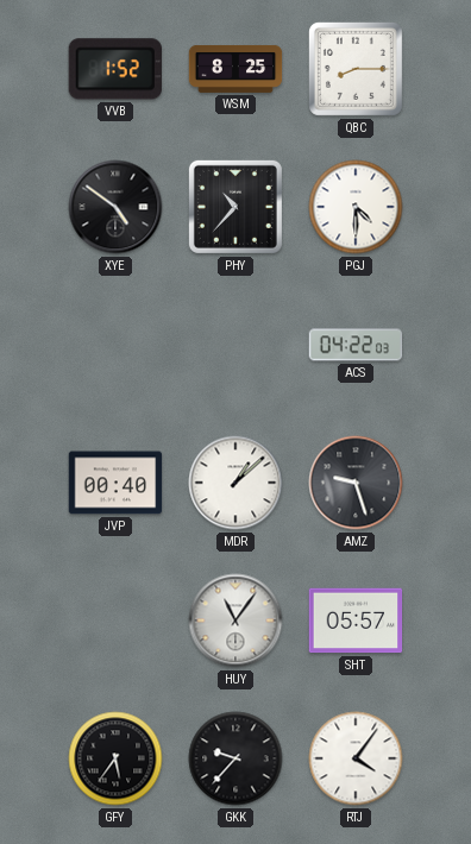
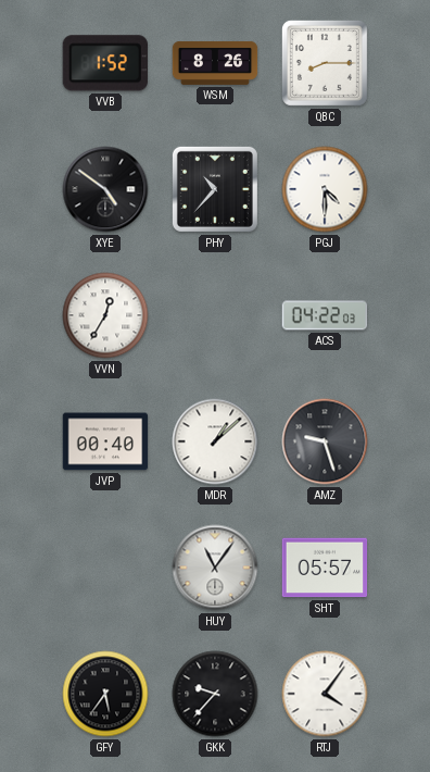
WSM: 8:25 -> 8:26
VVN: none -> 12:35
